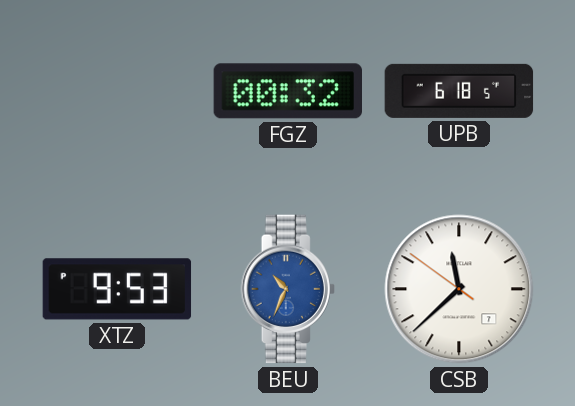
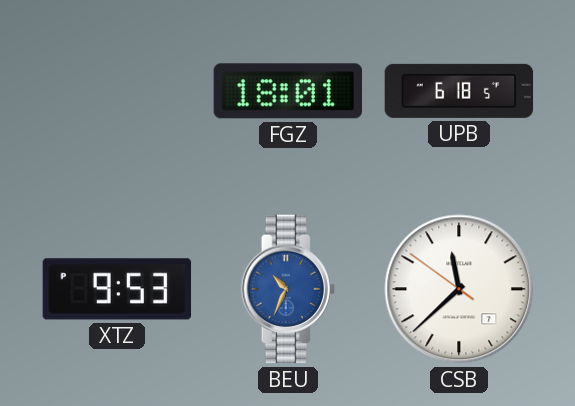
FGZ: 00:32 -> 18:01
